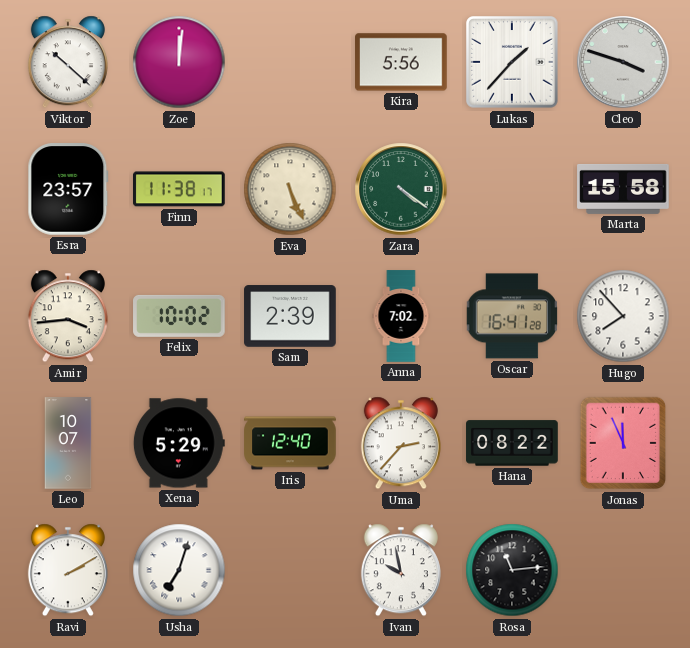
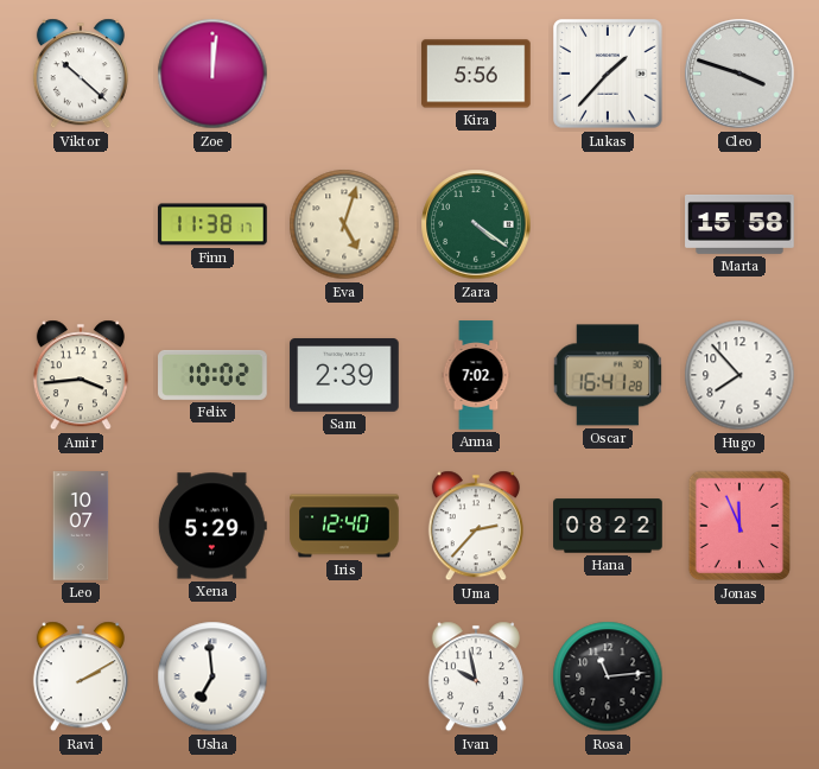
Esra: 23:57 -> none
Eva: 5:26 -> 5:03
Usha: 7:03 -> 6:59
